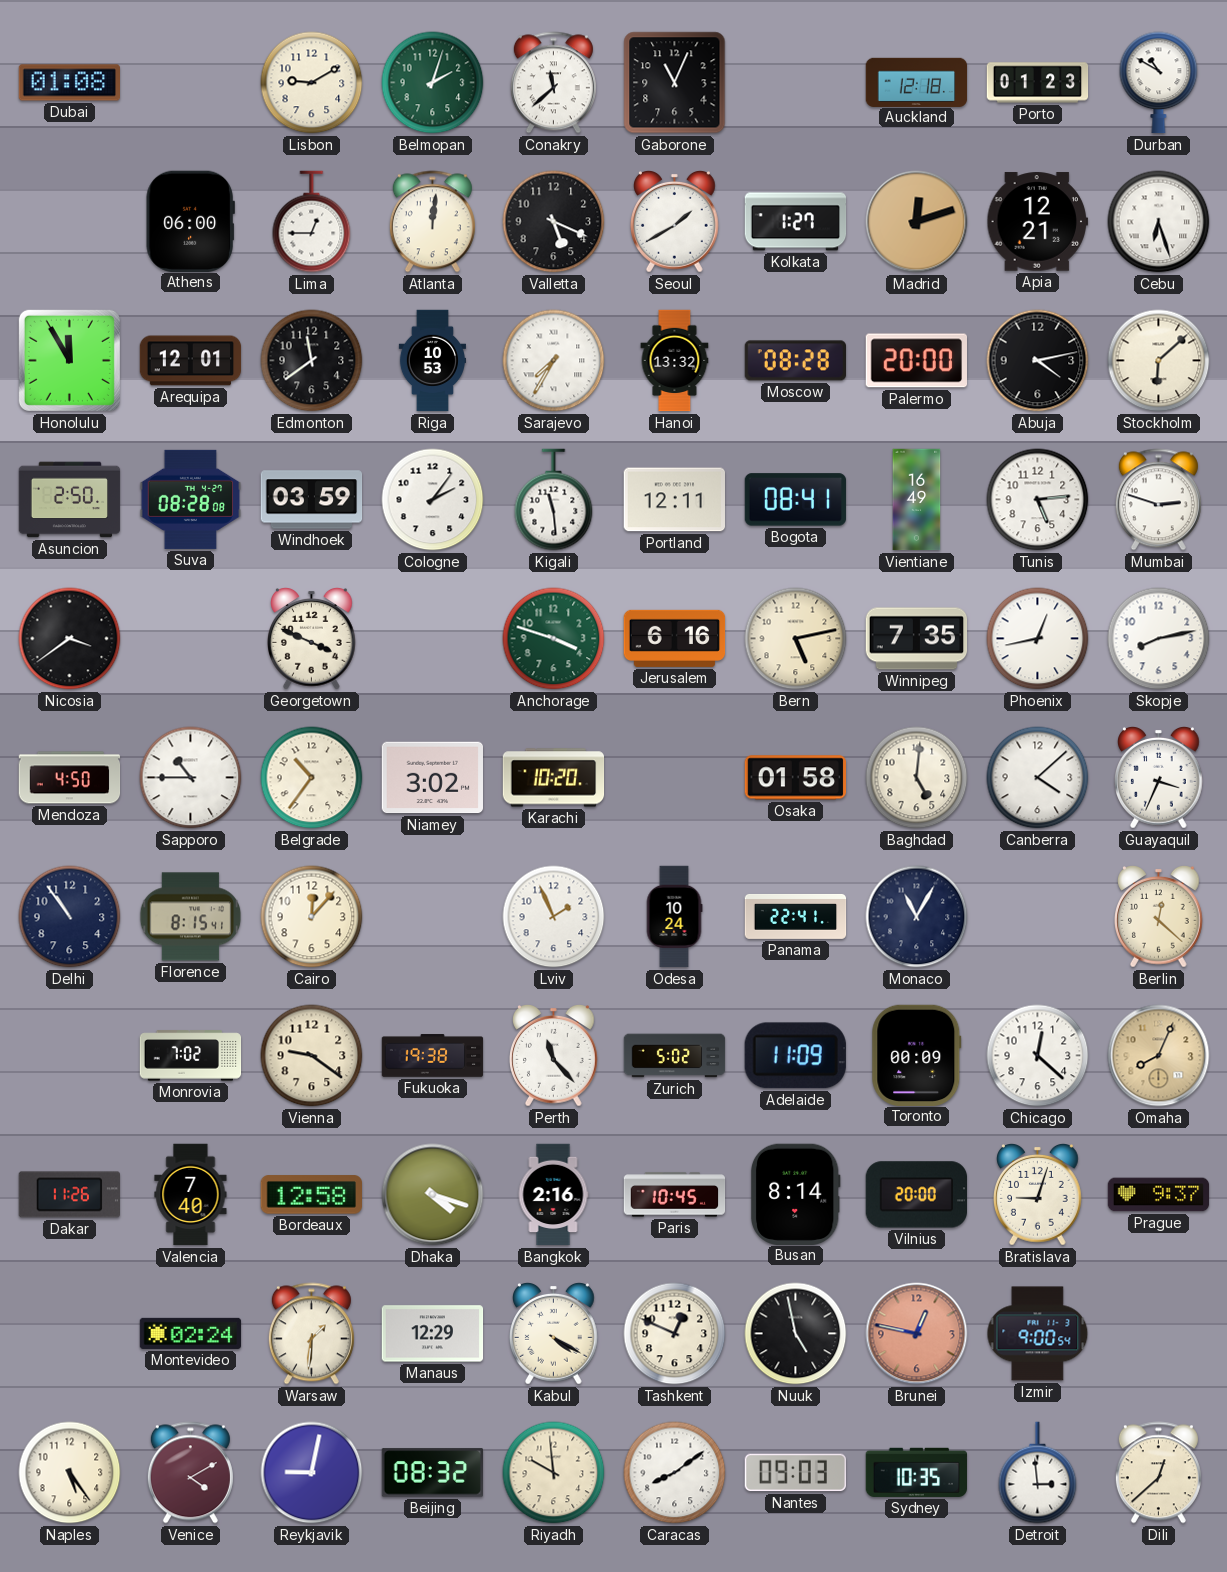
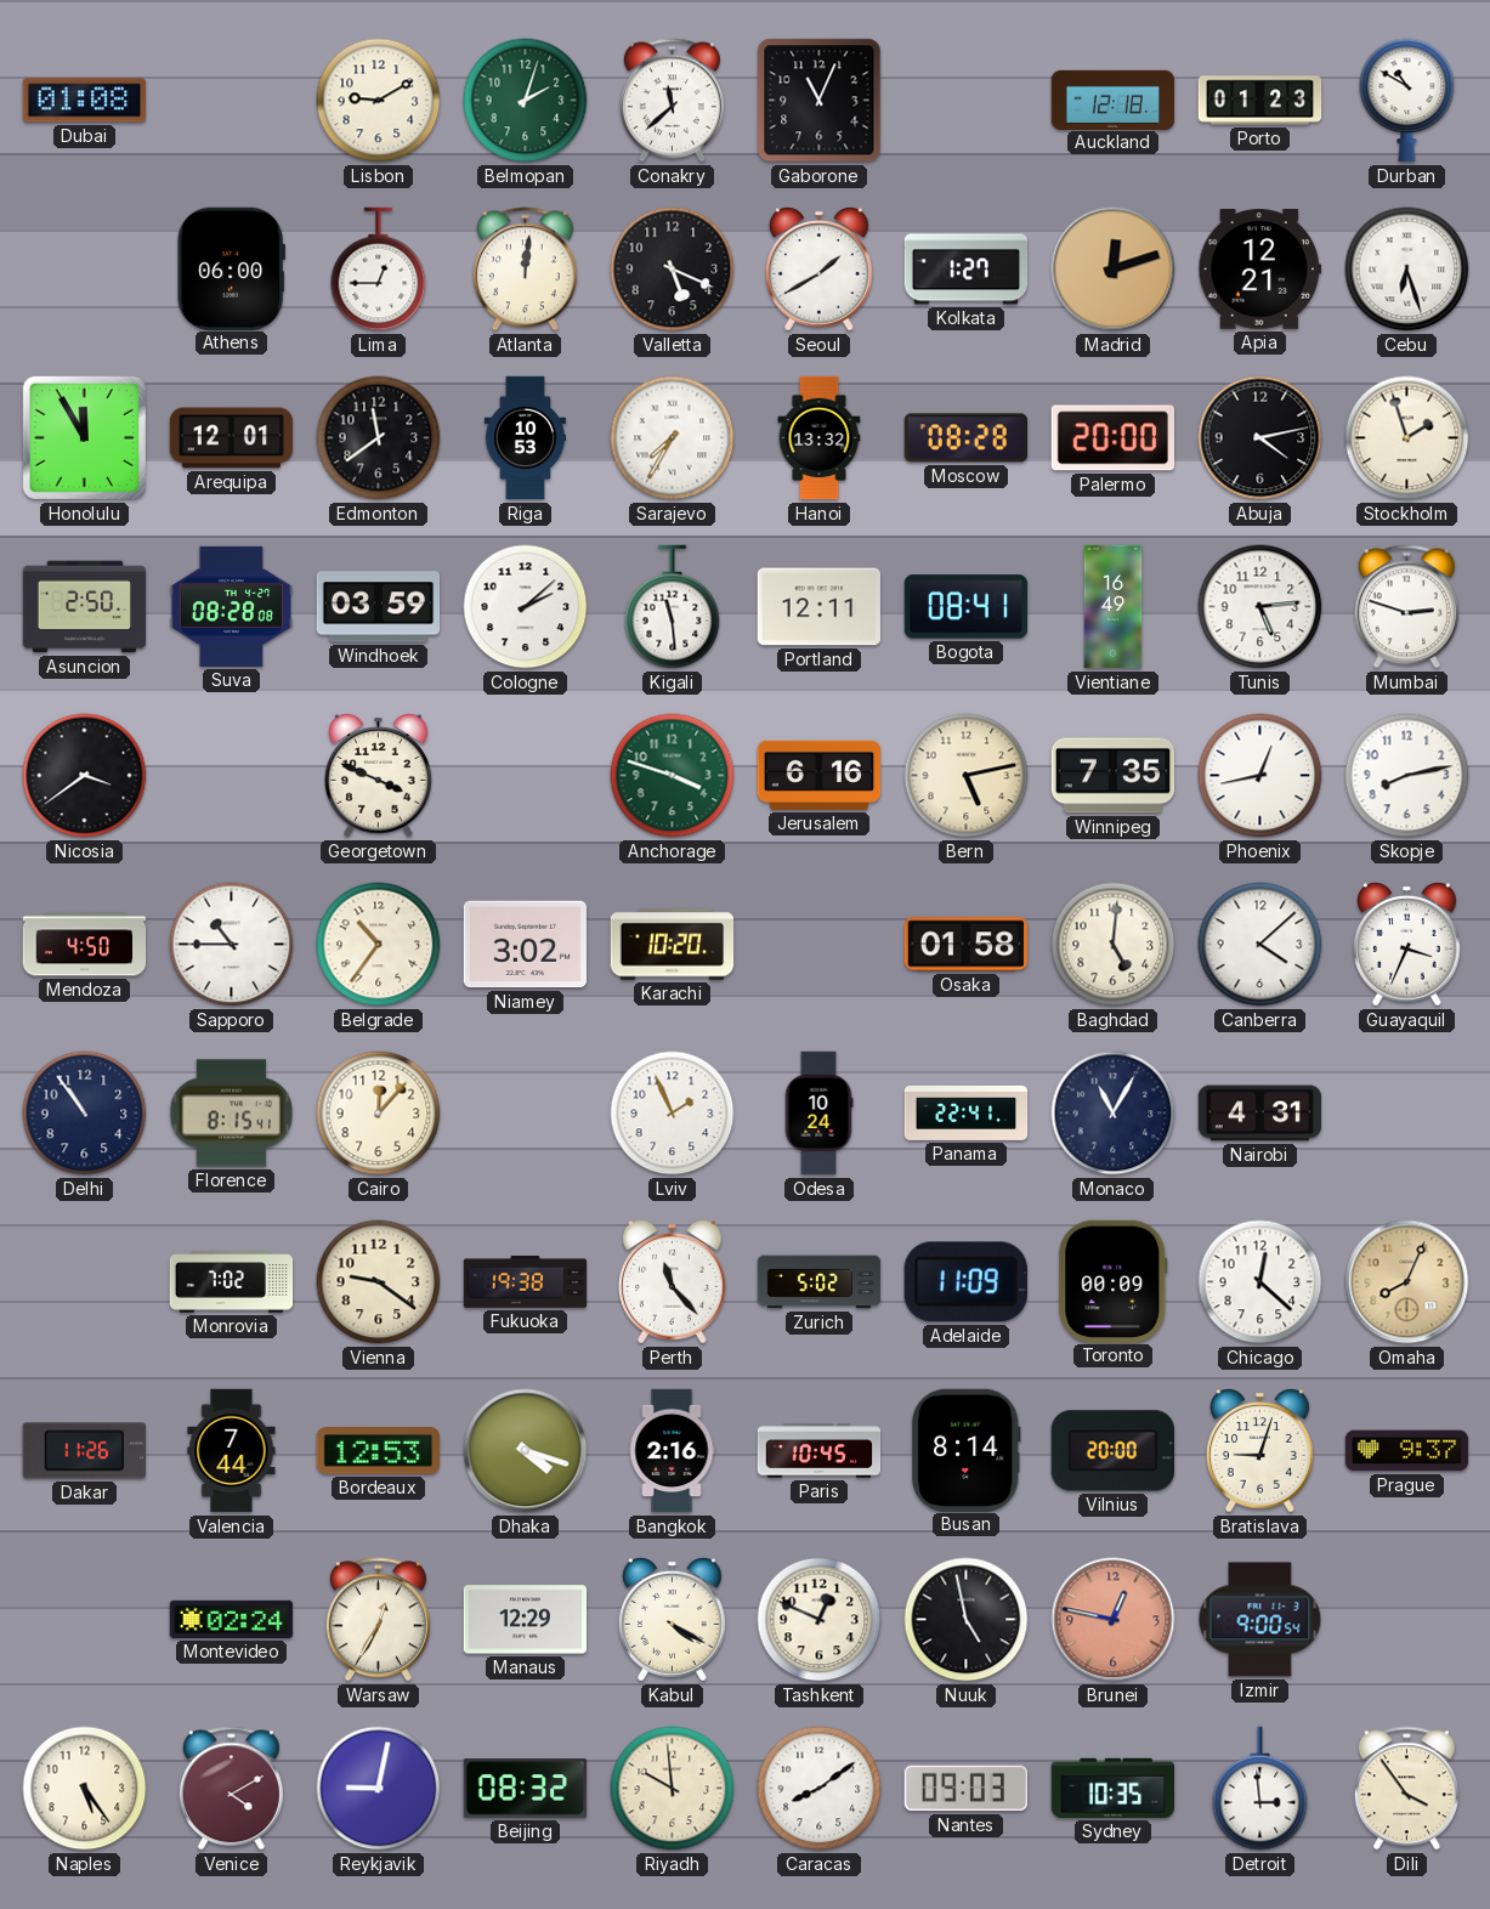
Stockholm: 6:08 -> 1:57
Cologne: 2:06 -> 2:08
Nairobi: none -> 4:31
Berlin: 12:22 -> none
Valencia: 7:40 -> 7:44
Bordeaux: 12:58 -> 12:53
Warsaw: 1:31 -> 12:35
Dili: 12:38 -> 3:54
